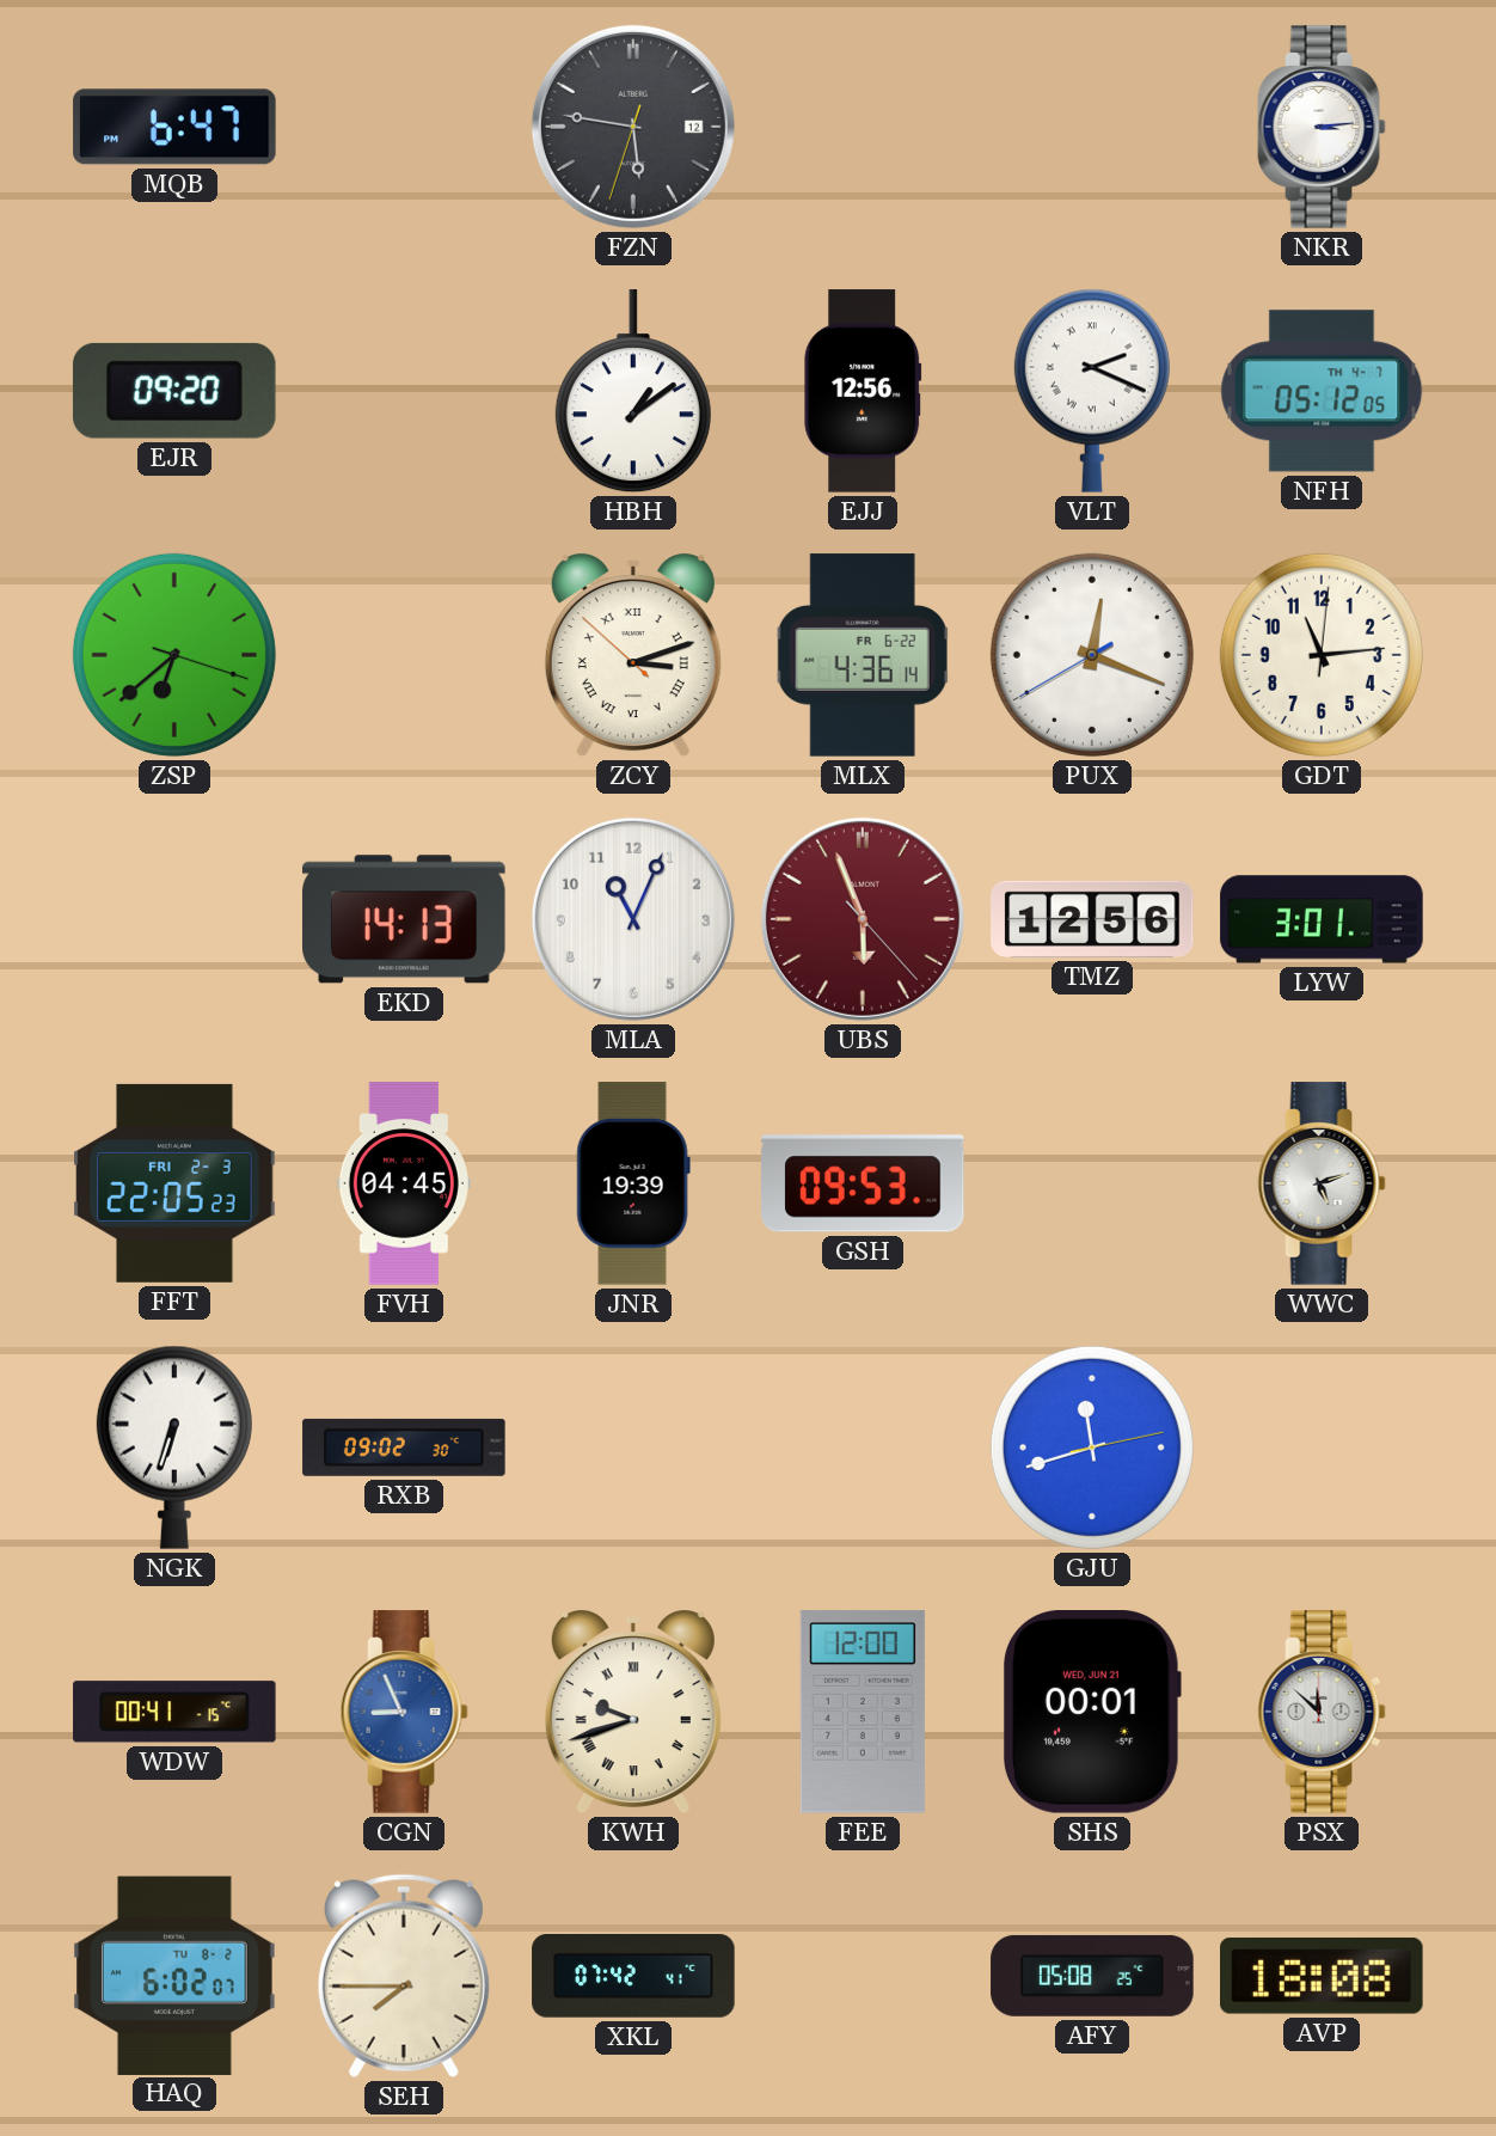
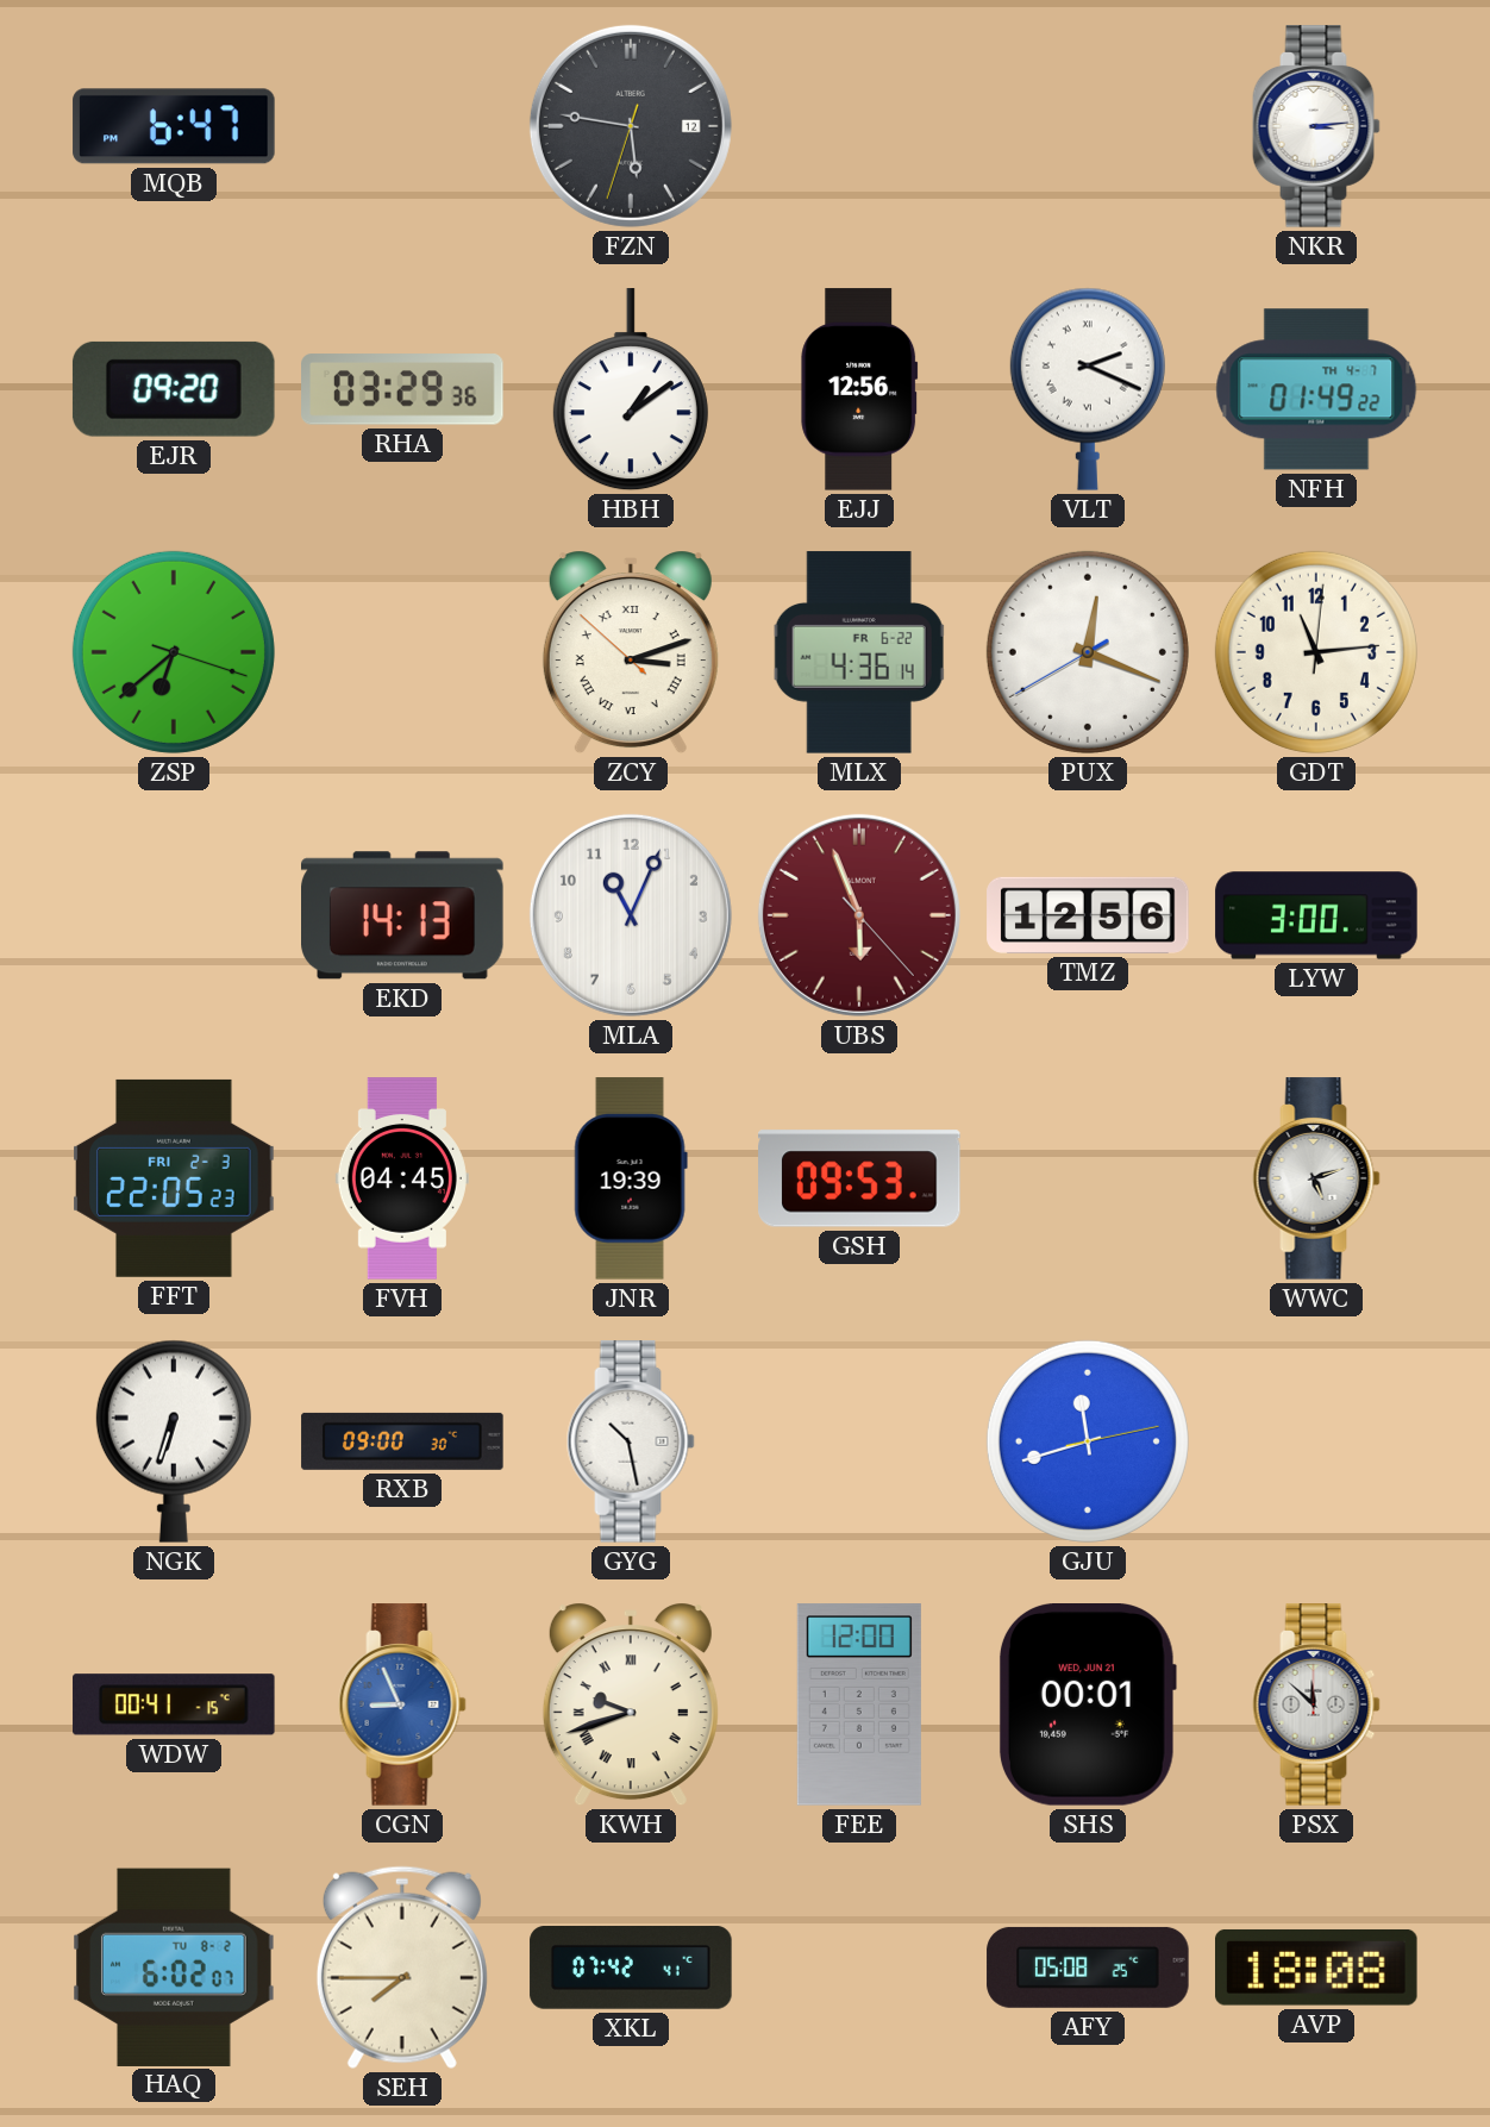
RHA: none -> 03:29
NFH: 05:12 -> 01:49
LYW: 3:01 -> 3:00
RXB: 09:02 -> 09:00
GYG: none -> 10:28
